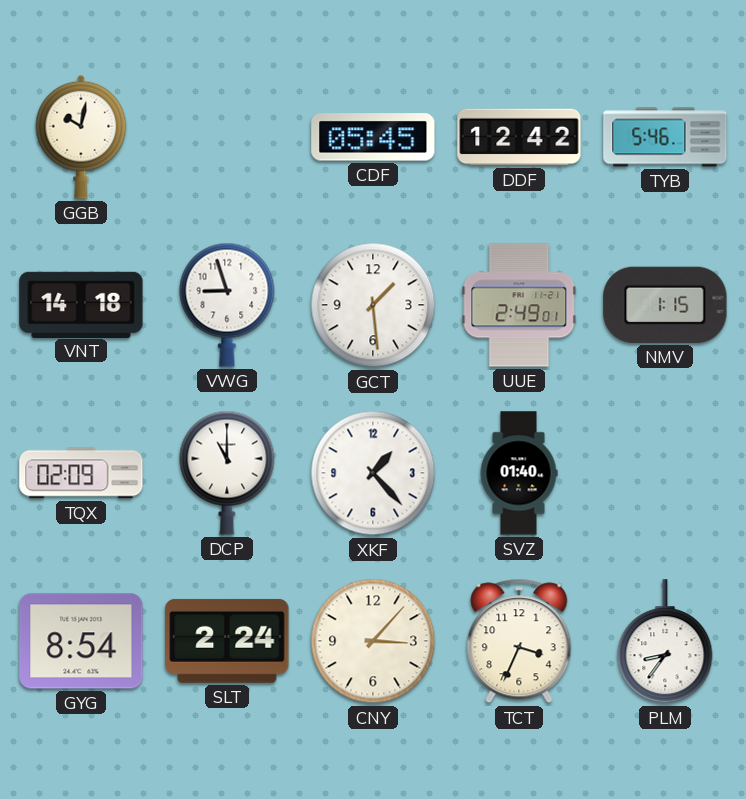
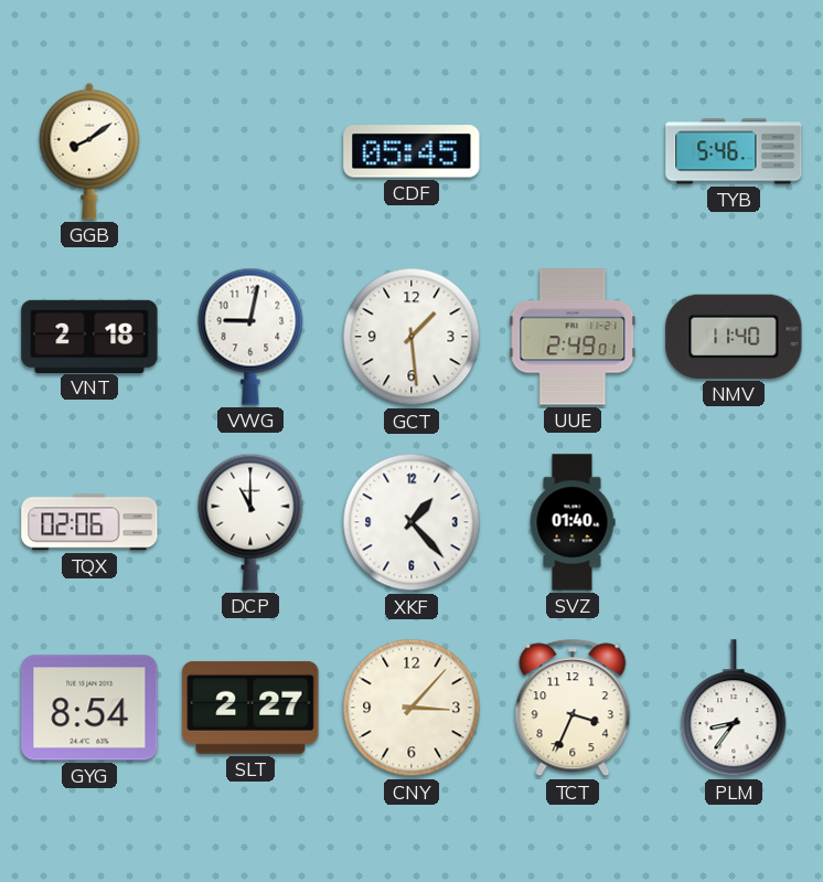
GGB: 10:02 -> 8:09
DDF: 12:42 -> none
VNT: 14:18 -> 2:18
VWG: 8:57 -> 9:02
NMV: 1:15 -> 11:40
TQX: 02:09 -> 02:06
SLT: 2:24 -> 2:27
